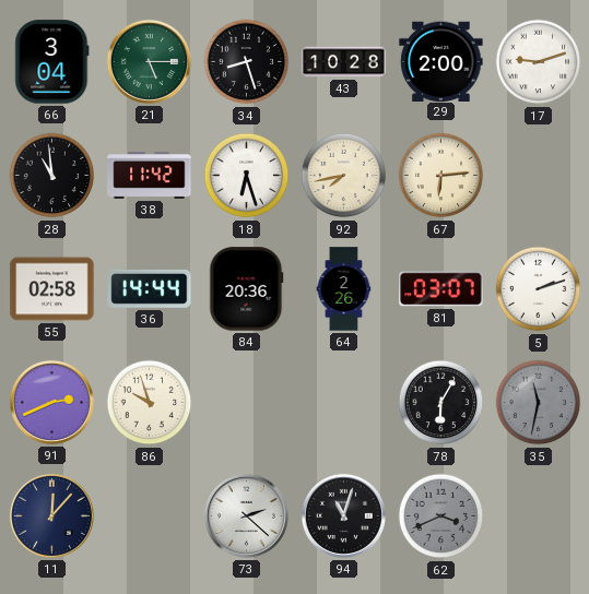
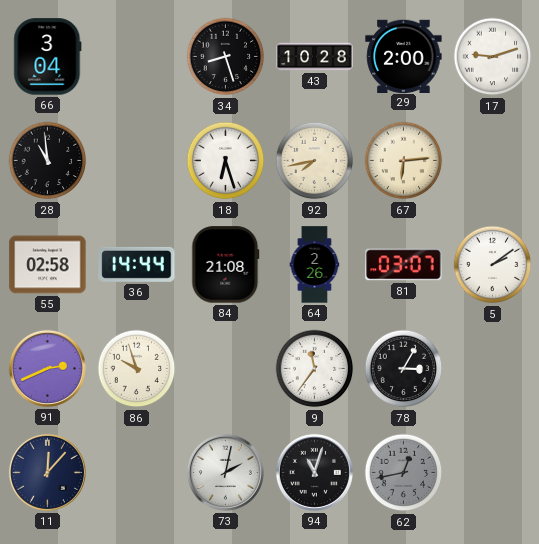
21: 5:15 -> none
38: 11:42 -> none
84: 20:36 -> 21:08
5: 2:12 -> 2:09
9: none -> 11:36
78: 6:05 -> 3:05
35: 11:32 -> none
73: 2:22 -> 2:02
62: 3:41 -> 12:43
